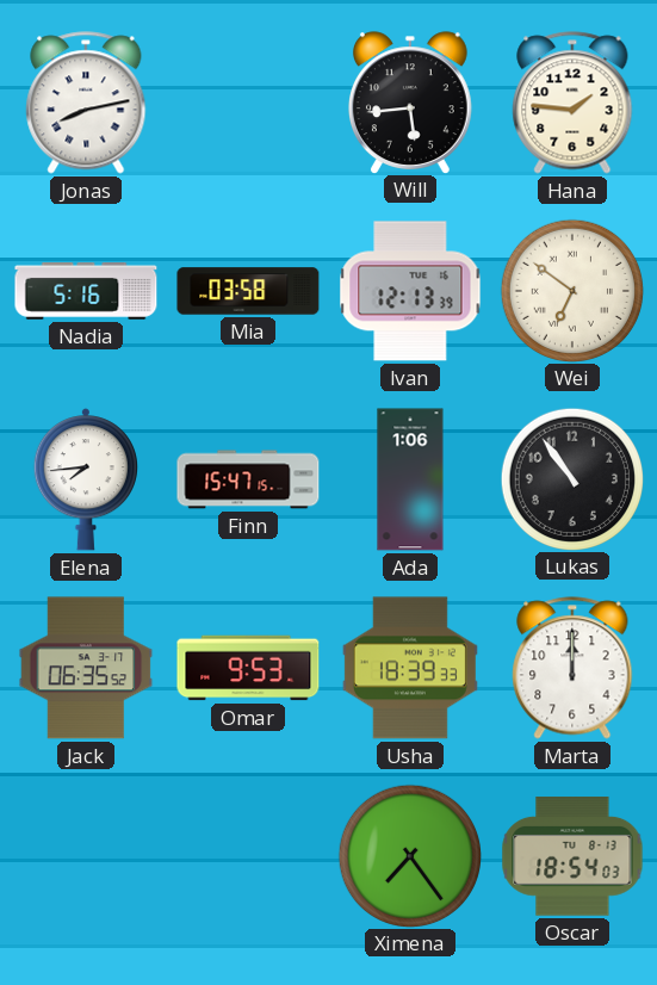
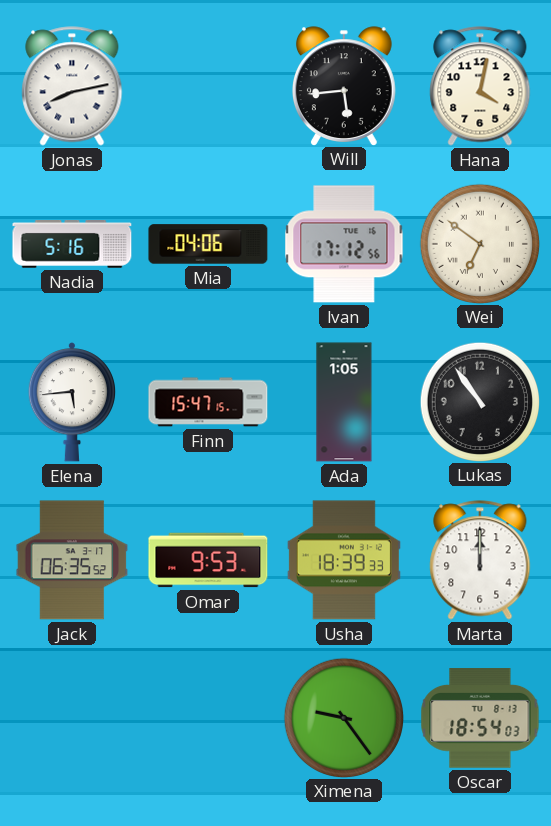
Hana: 1:46 -> 4:02
Mia: 03:58 -> 04:06
Ivan: 12:13 -> 17:12
Elena: 7:44 -> 5:44
Ada: 1:06 -> 1:05
Ximena: 7:24 -> 9:24
